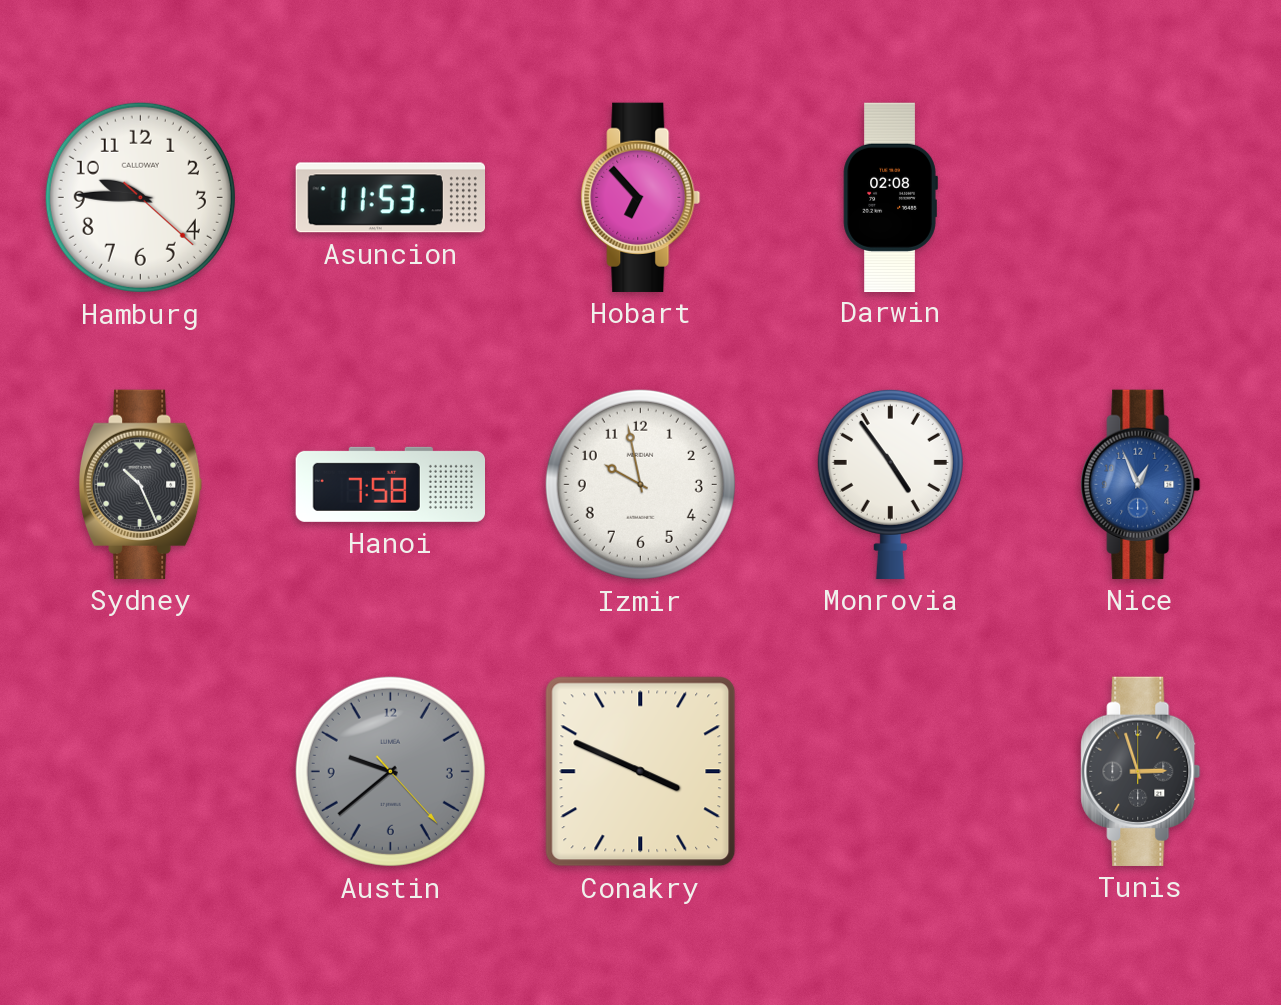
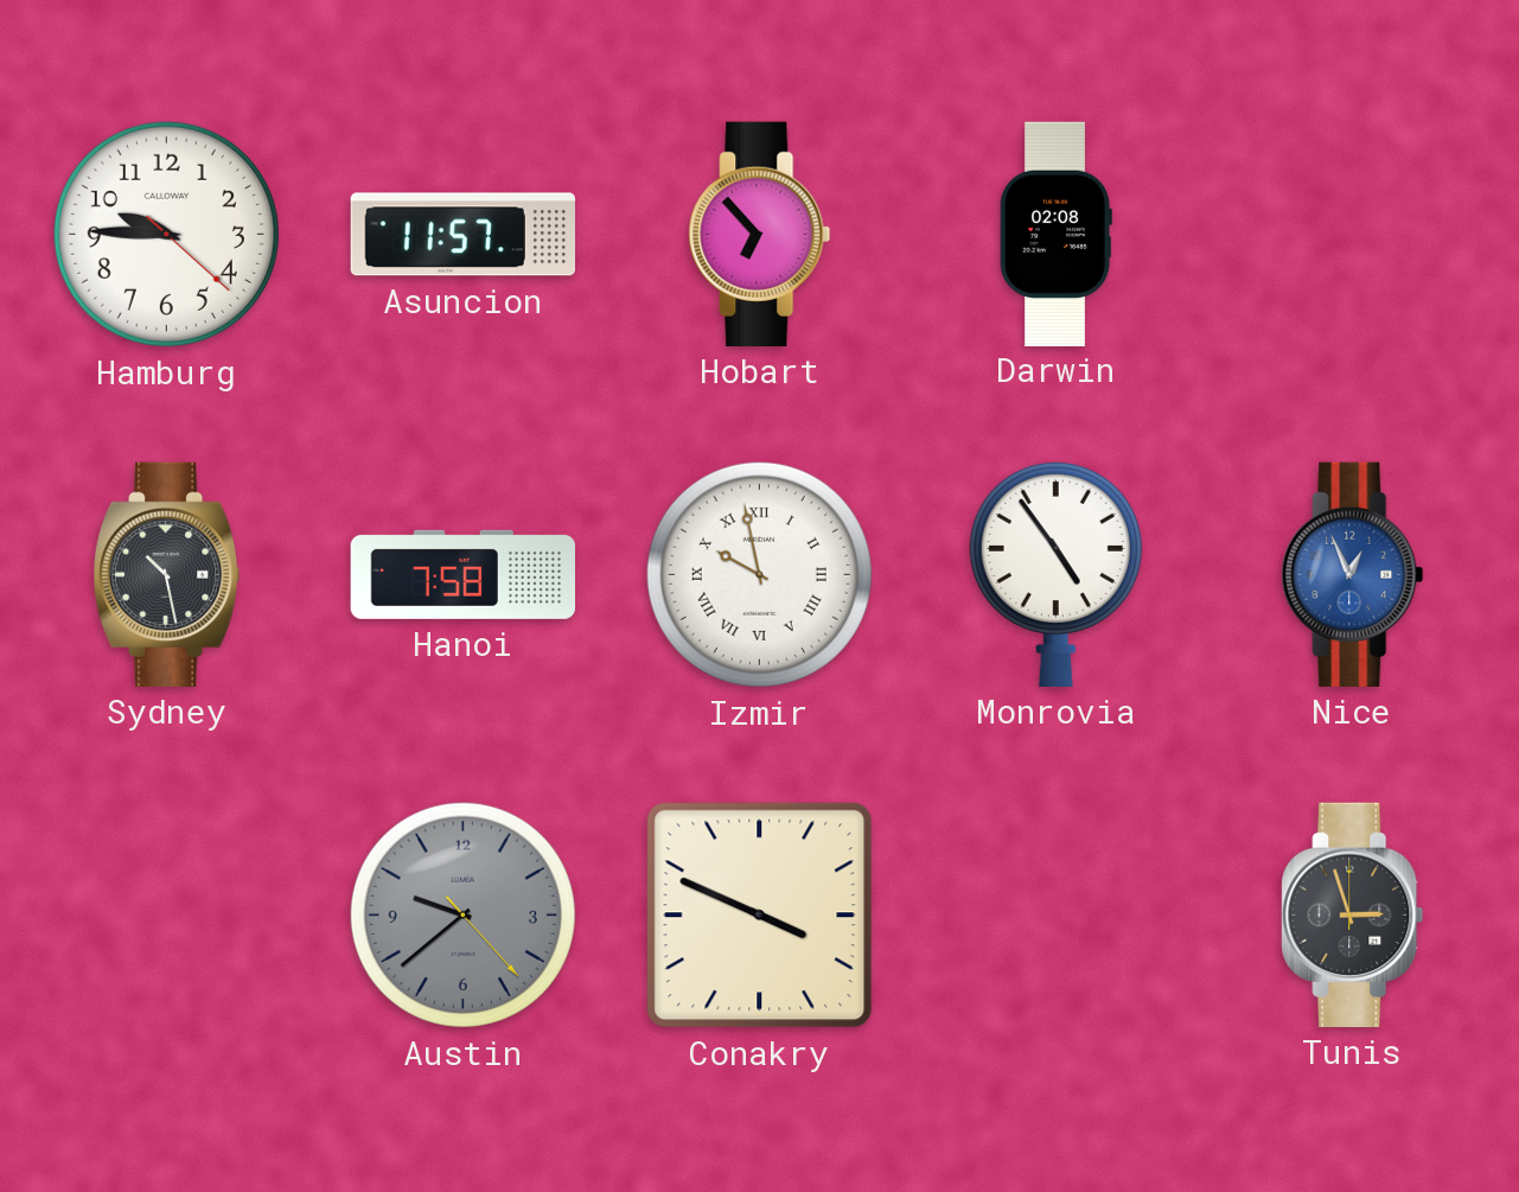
Asuncion: 11:53 -> 11:57
Sydney: 10:26 -> 10:28
Izmir numerals: Arabic -> Roman
